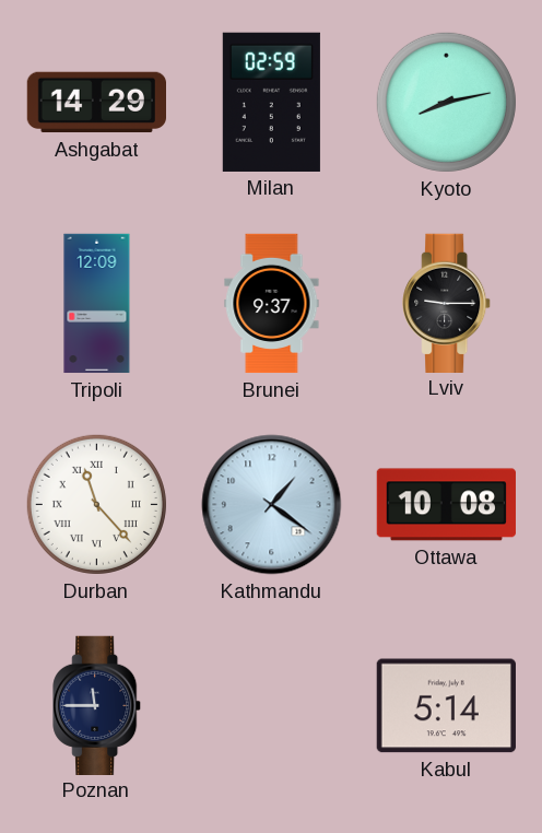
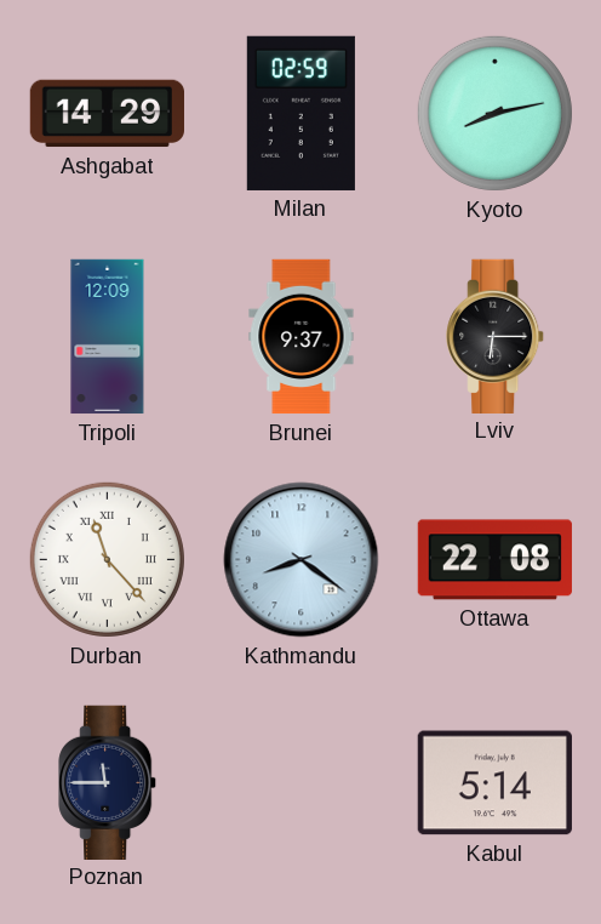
Lviv: 9:15 -> 6:15
Kathmandu: 1:21 -> 8:21
Ottawa: 10:08 -> 22:08
